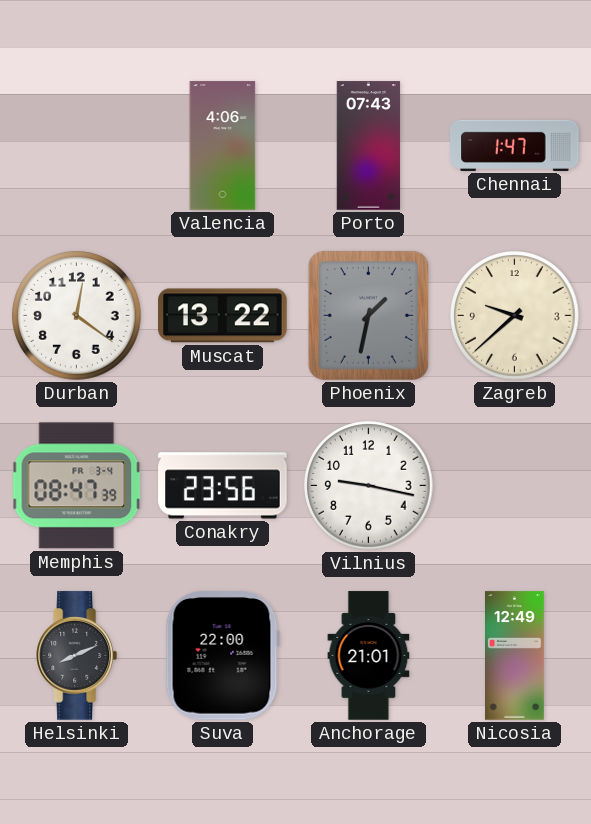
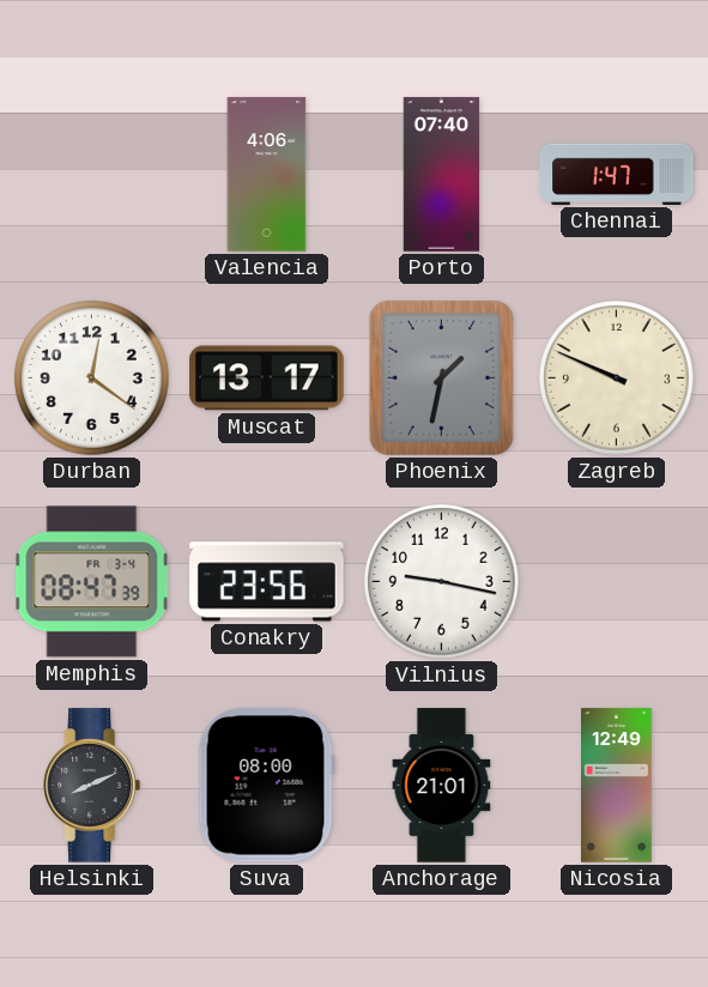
Porto: 07:43 -> 07:40
Muscat: 13:22 -> 13:17
Zagreb: 9:38 -> 9:49
Suva: 22:00 -> 08:00
